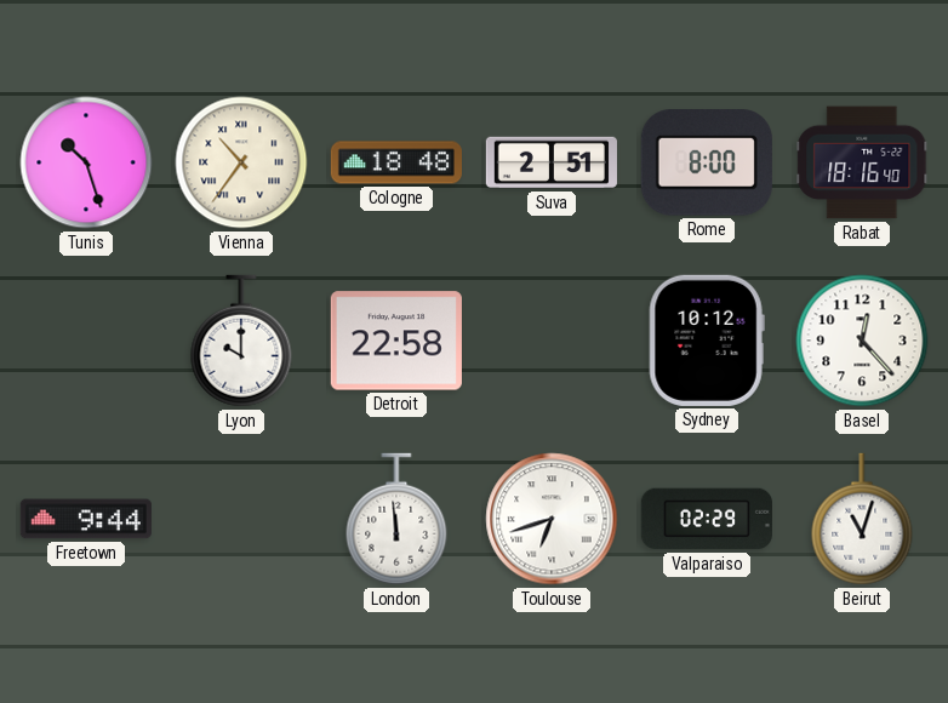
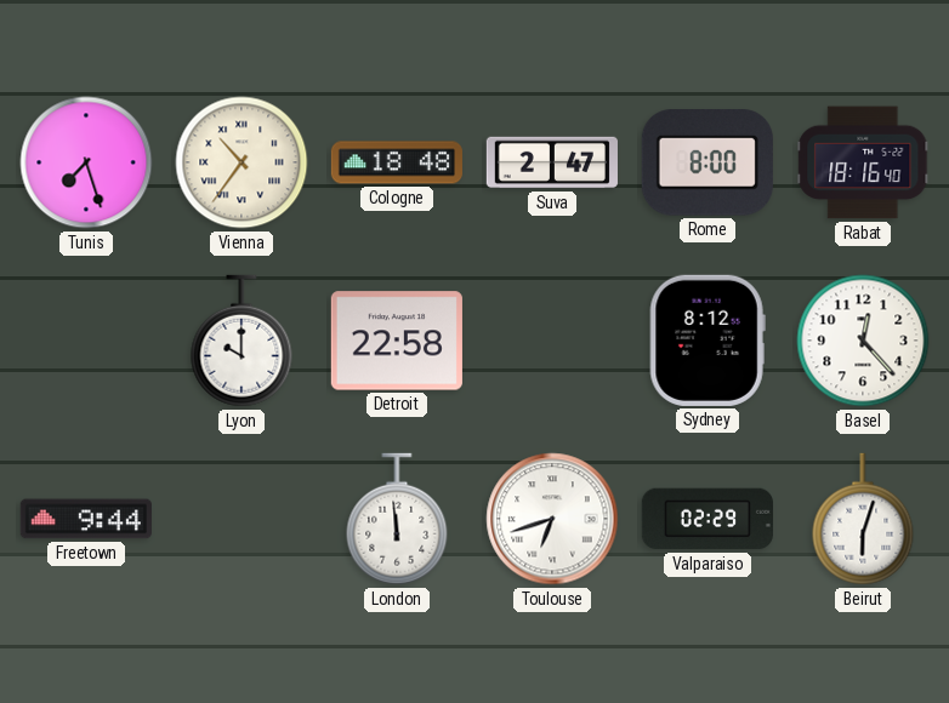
Tunis: 10:27 -> 7:27
Suva: 2:51 -> 2:47
Sydney: 10:12 -> 8:12
Beirut: 11:03 -> 6:03
